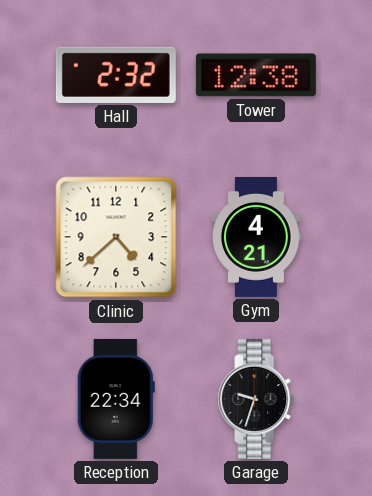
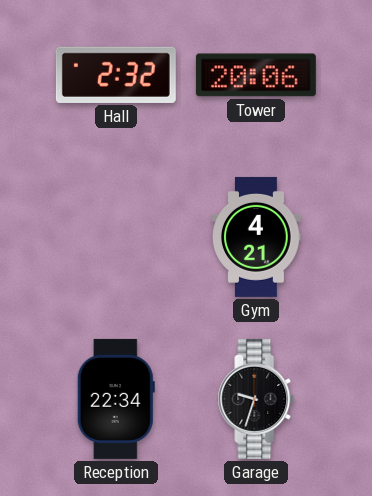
Tower: 12:38 -> 20:06
Clinic: 4:38 -> none
